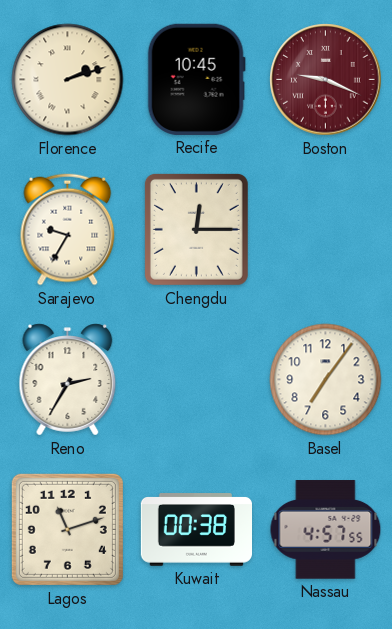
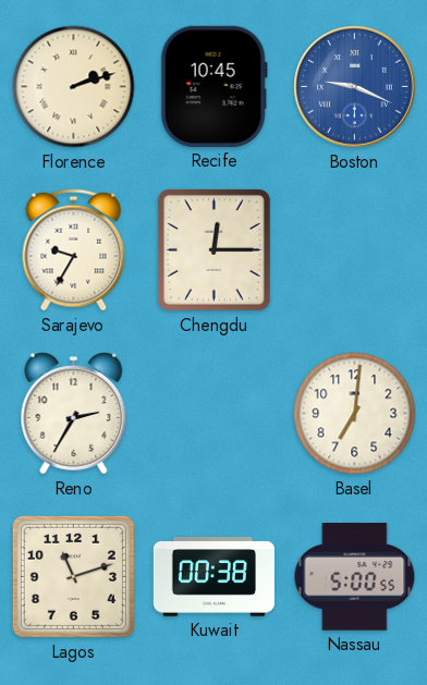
Boston dial: burgundy -> blue
Basel: 7:06 -> 7:01
Nassau: 4:57 -> 5:00
